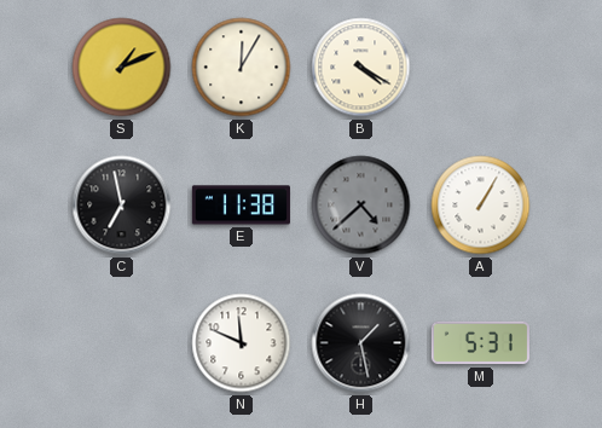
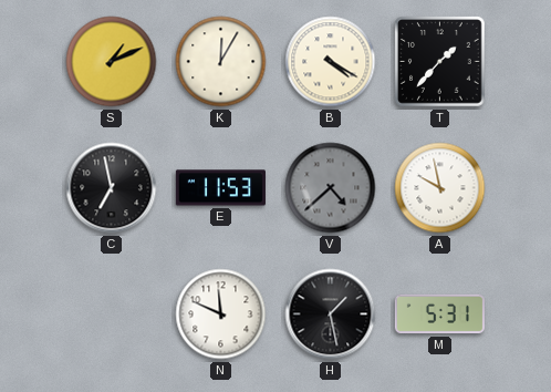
T: none -> 1:37
E: 11:38 -> 11:53
A: 1:05 -> 9:58
